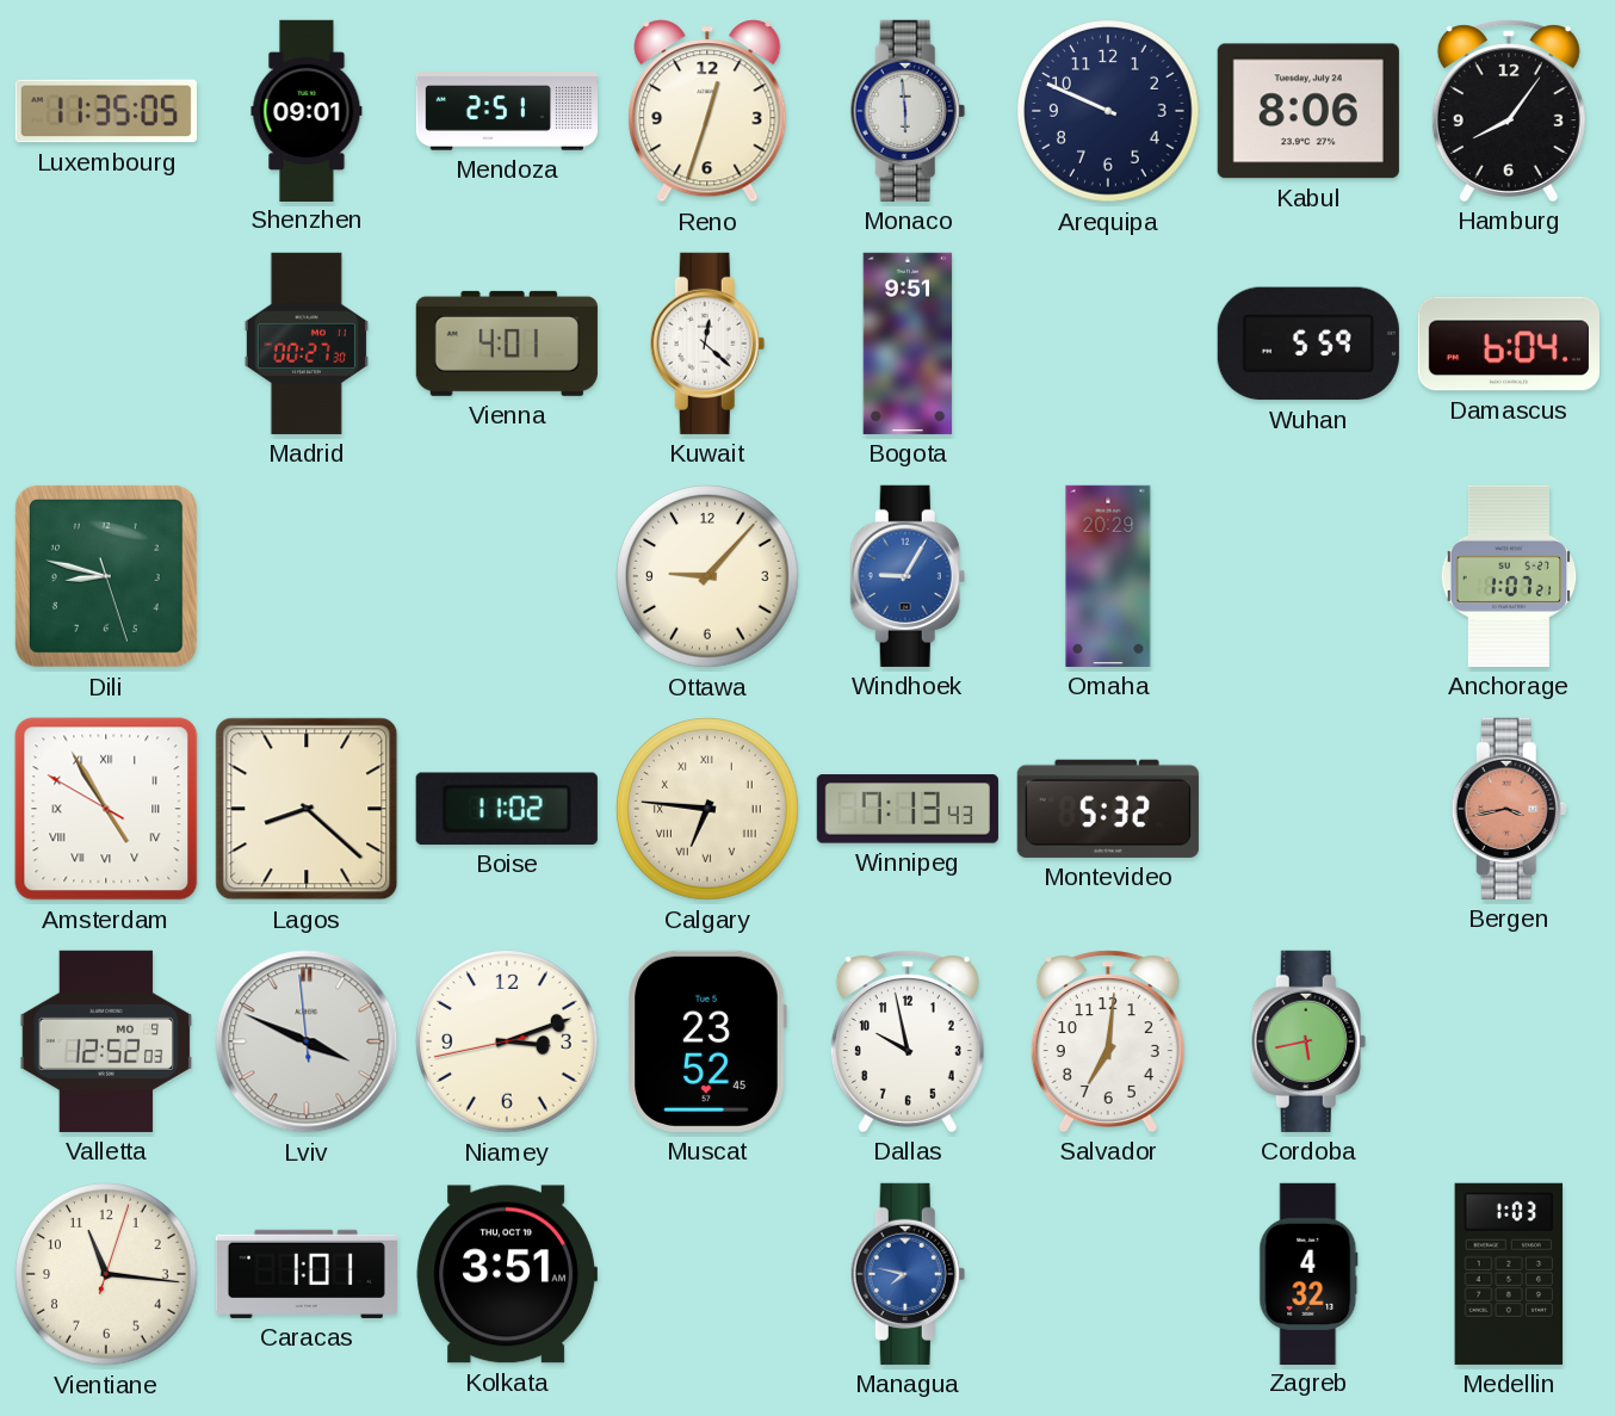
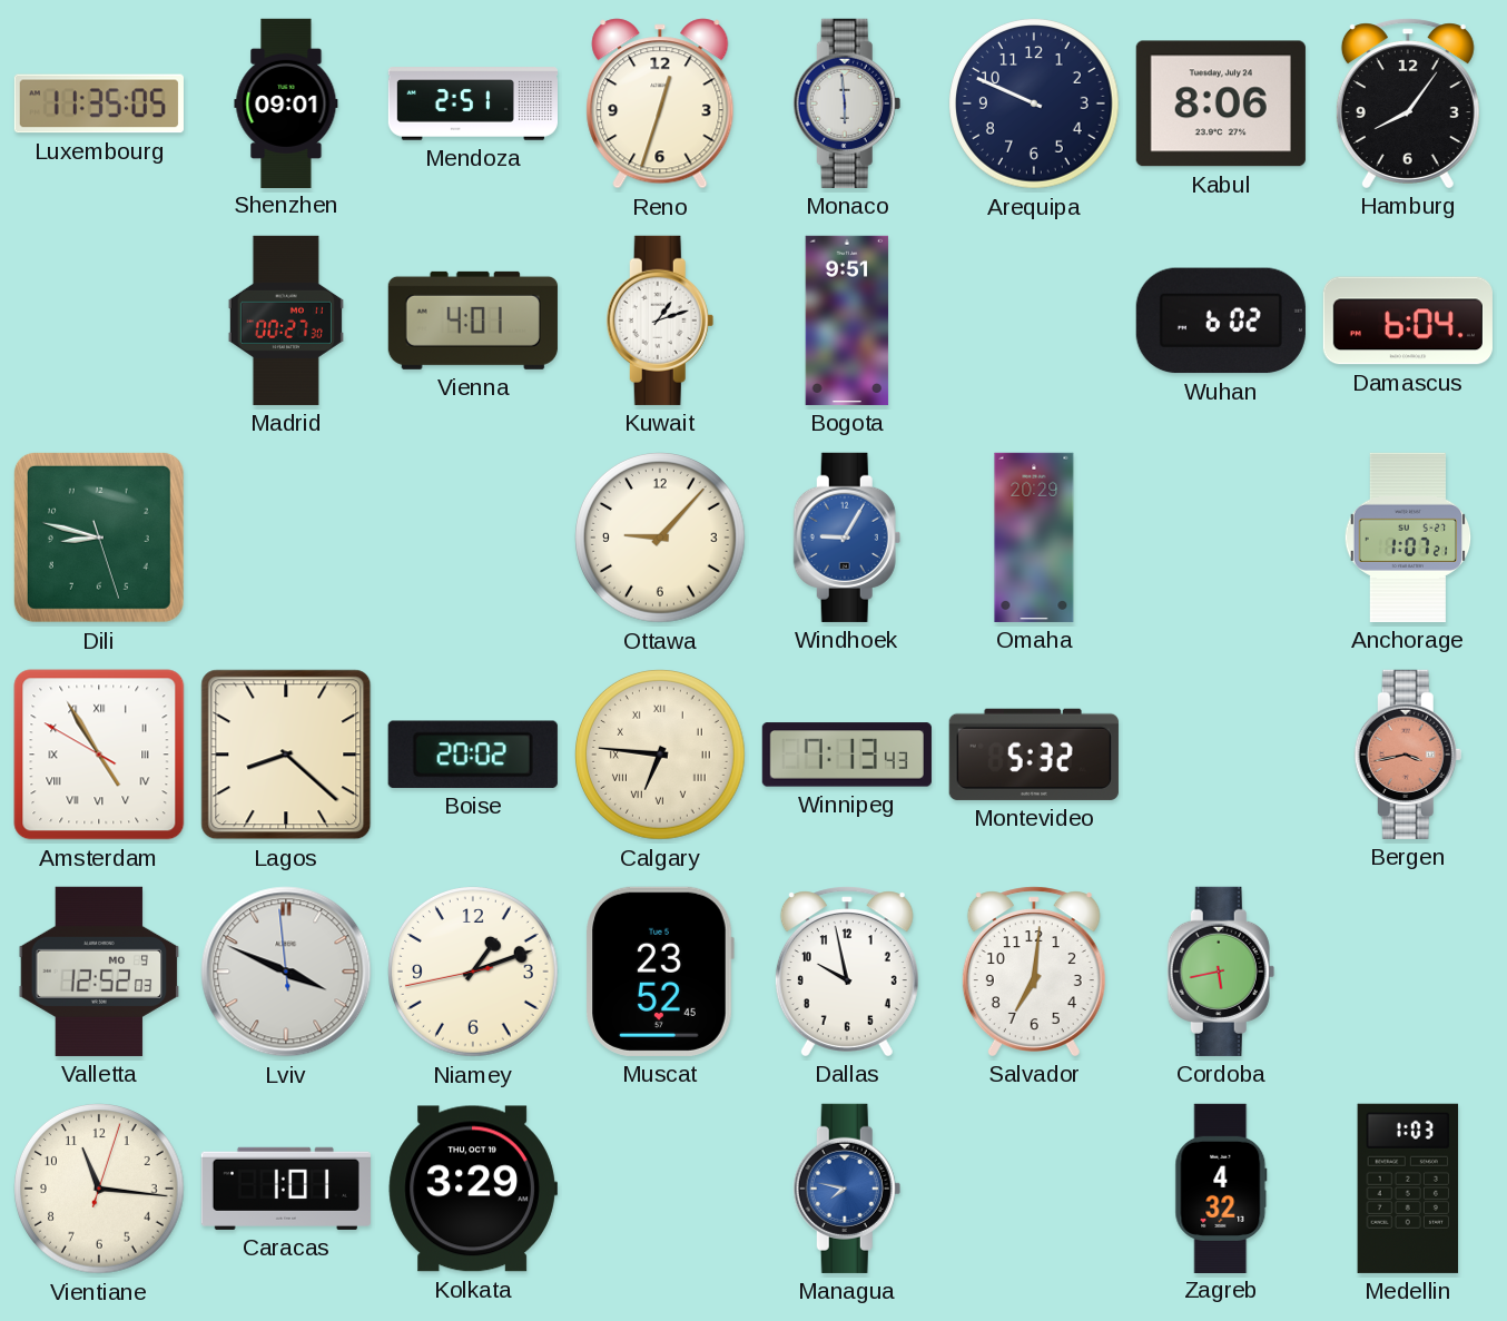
Kuwait: 12:22 -> 1:12
Wuhan: 5:59 -> 6:02
Boise: 11:02 -> 20:02
Niamey: 3:11 -> 1:11
Kolkata: 3:51 -> 3:29
